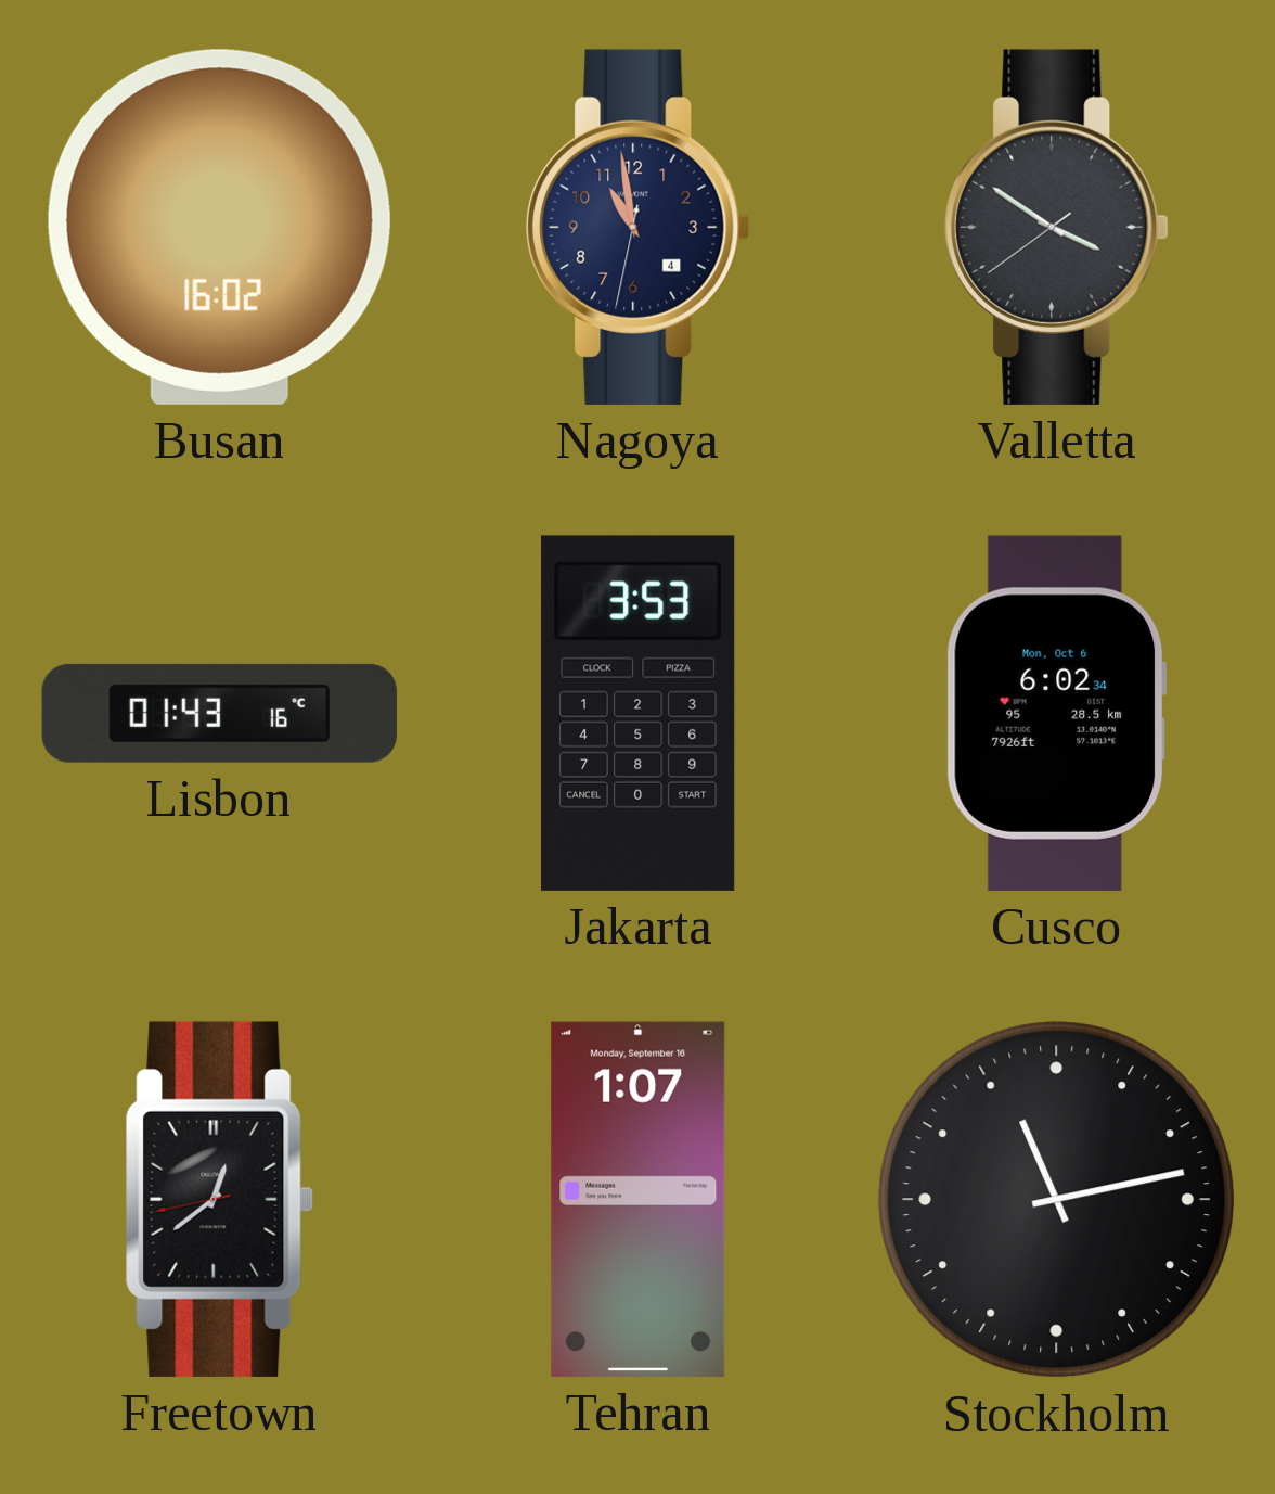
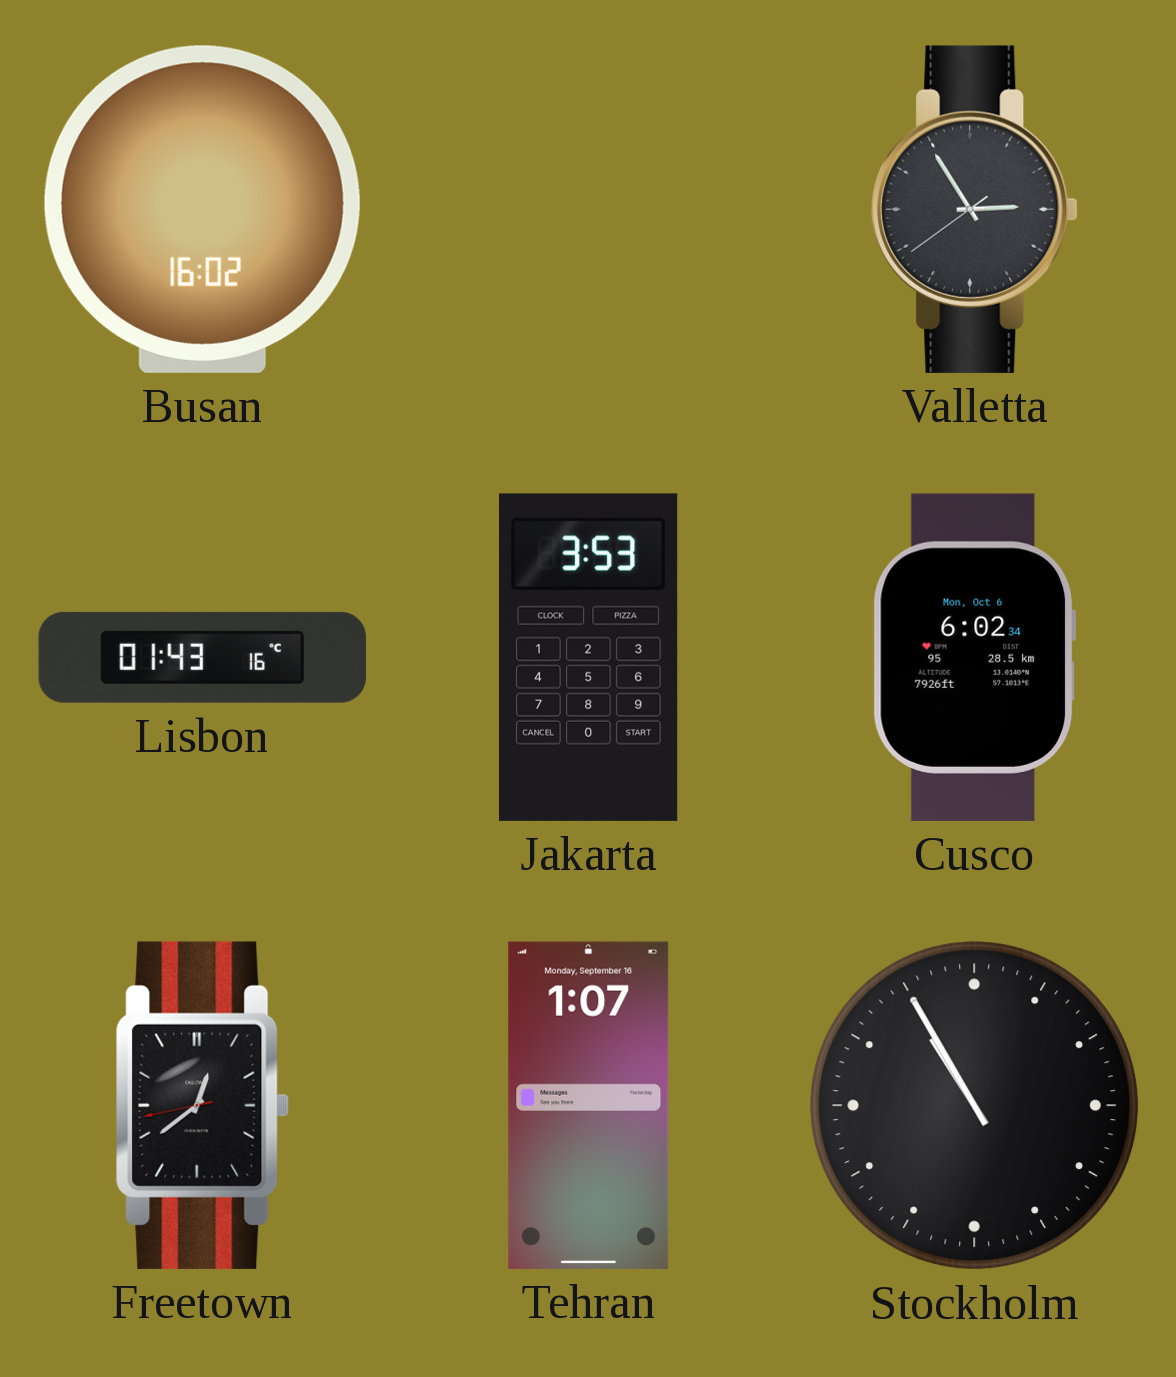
Nagoya: 10:58 -> none
Valletta: 3:50 -> 2:54
Stockholm: 11:13 -> 10:55
